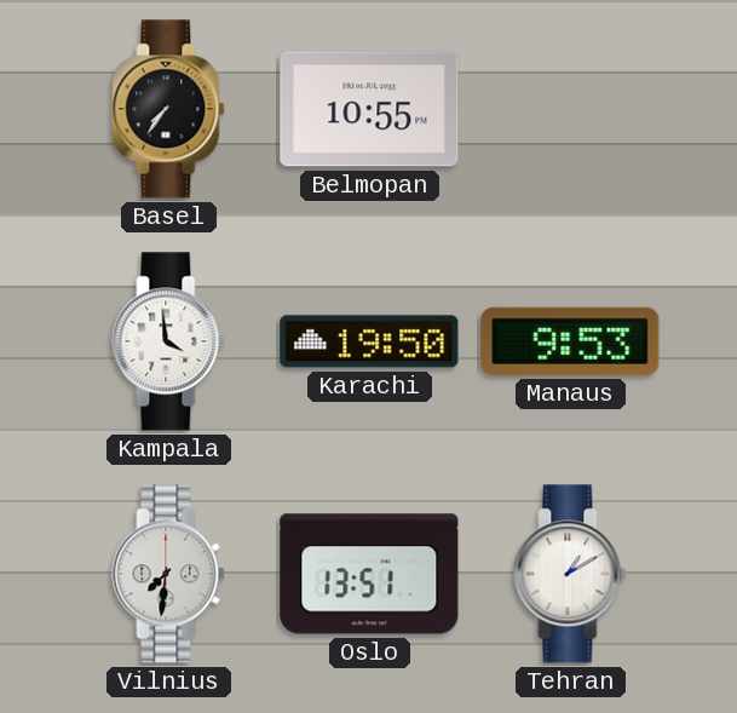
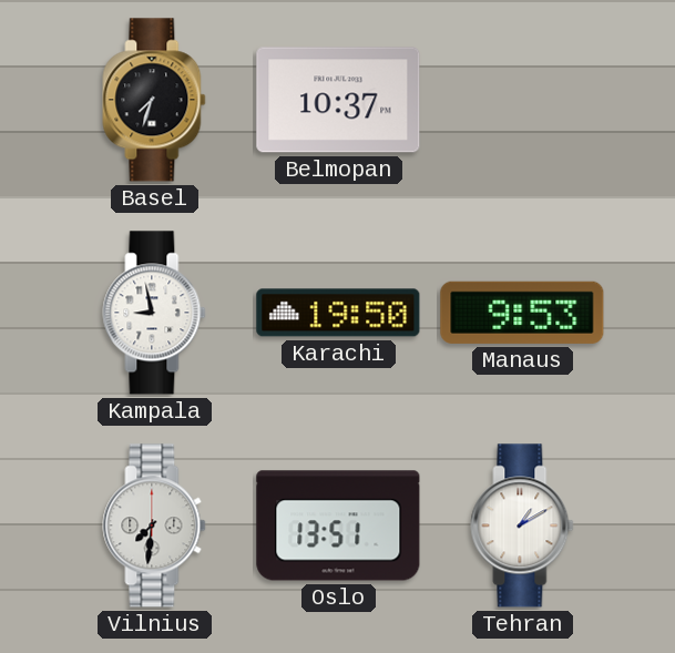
Basel: 7:36 -> 7:33
Belmopan: 10:55 -> 10:37
Kampala: 3:59 -> 8:58
